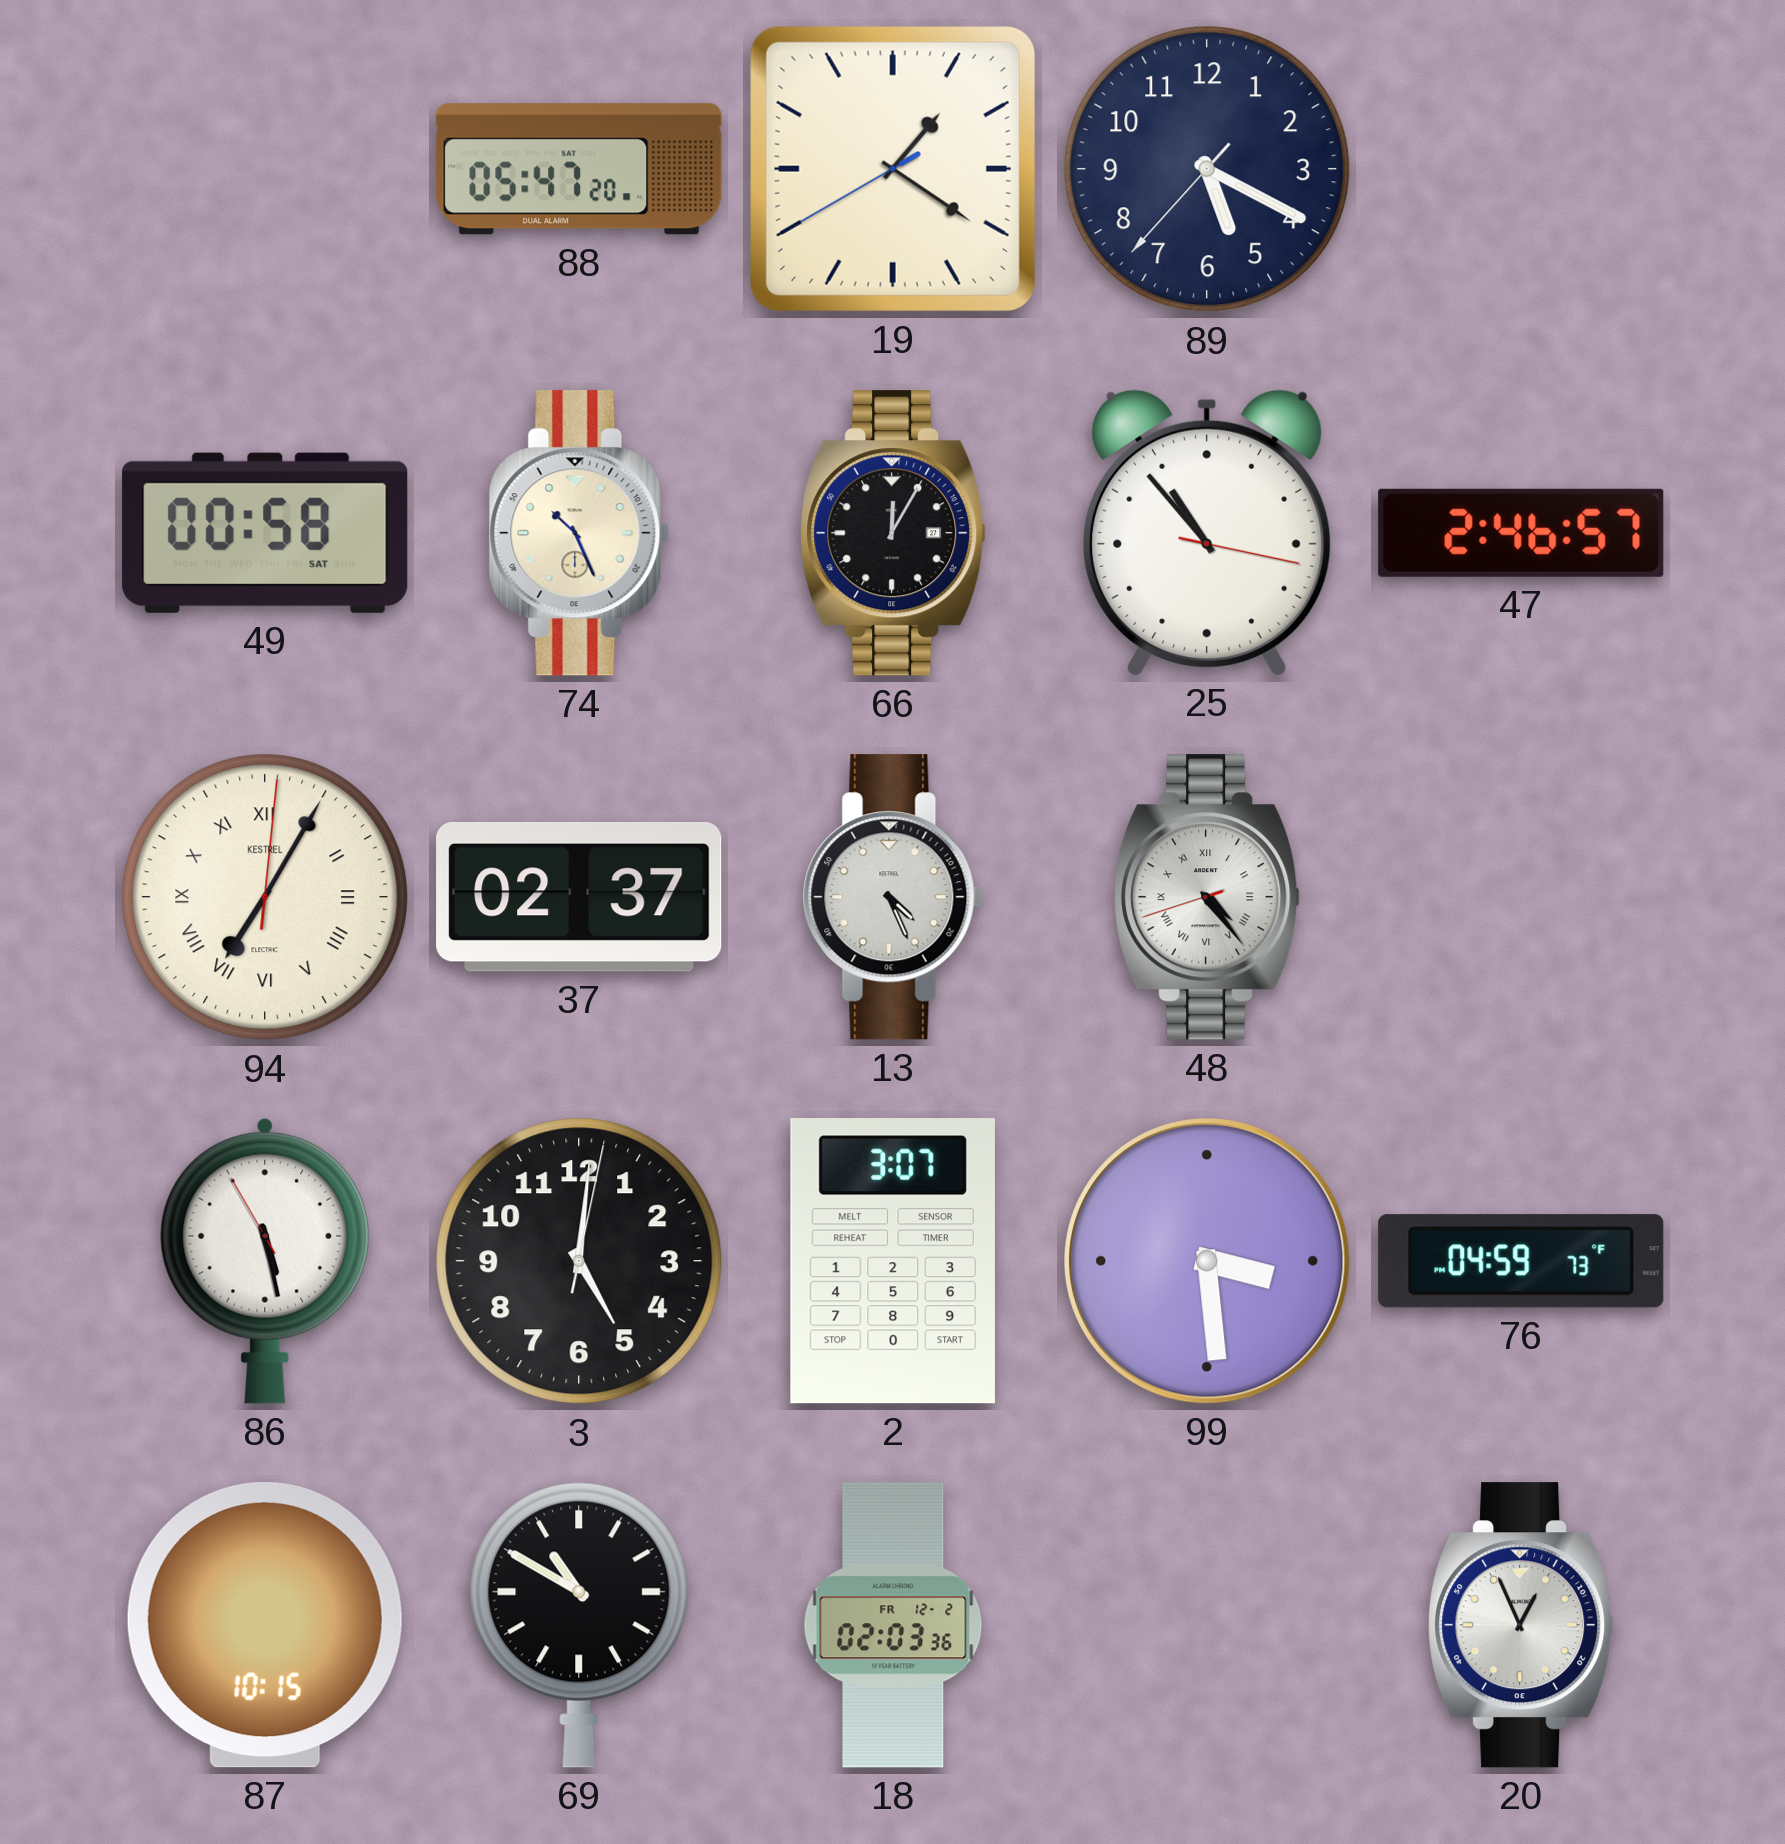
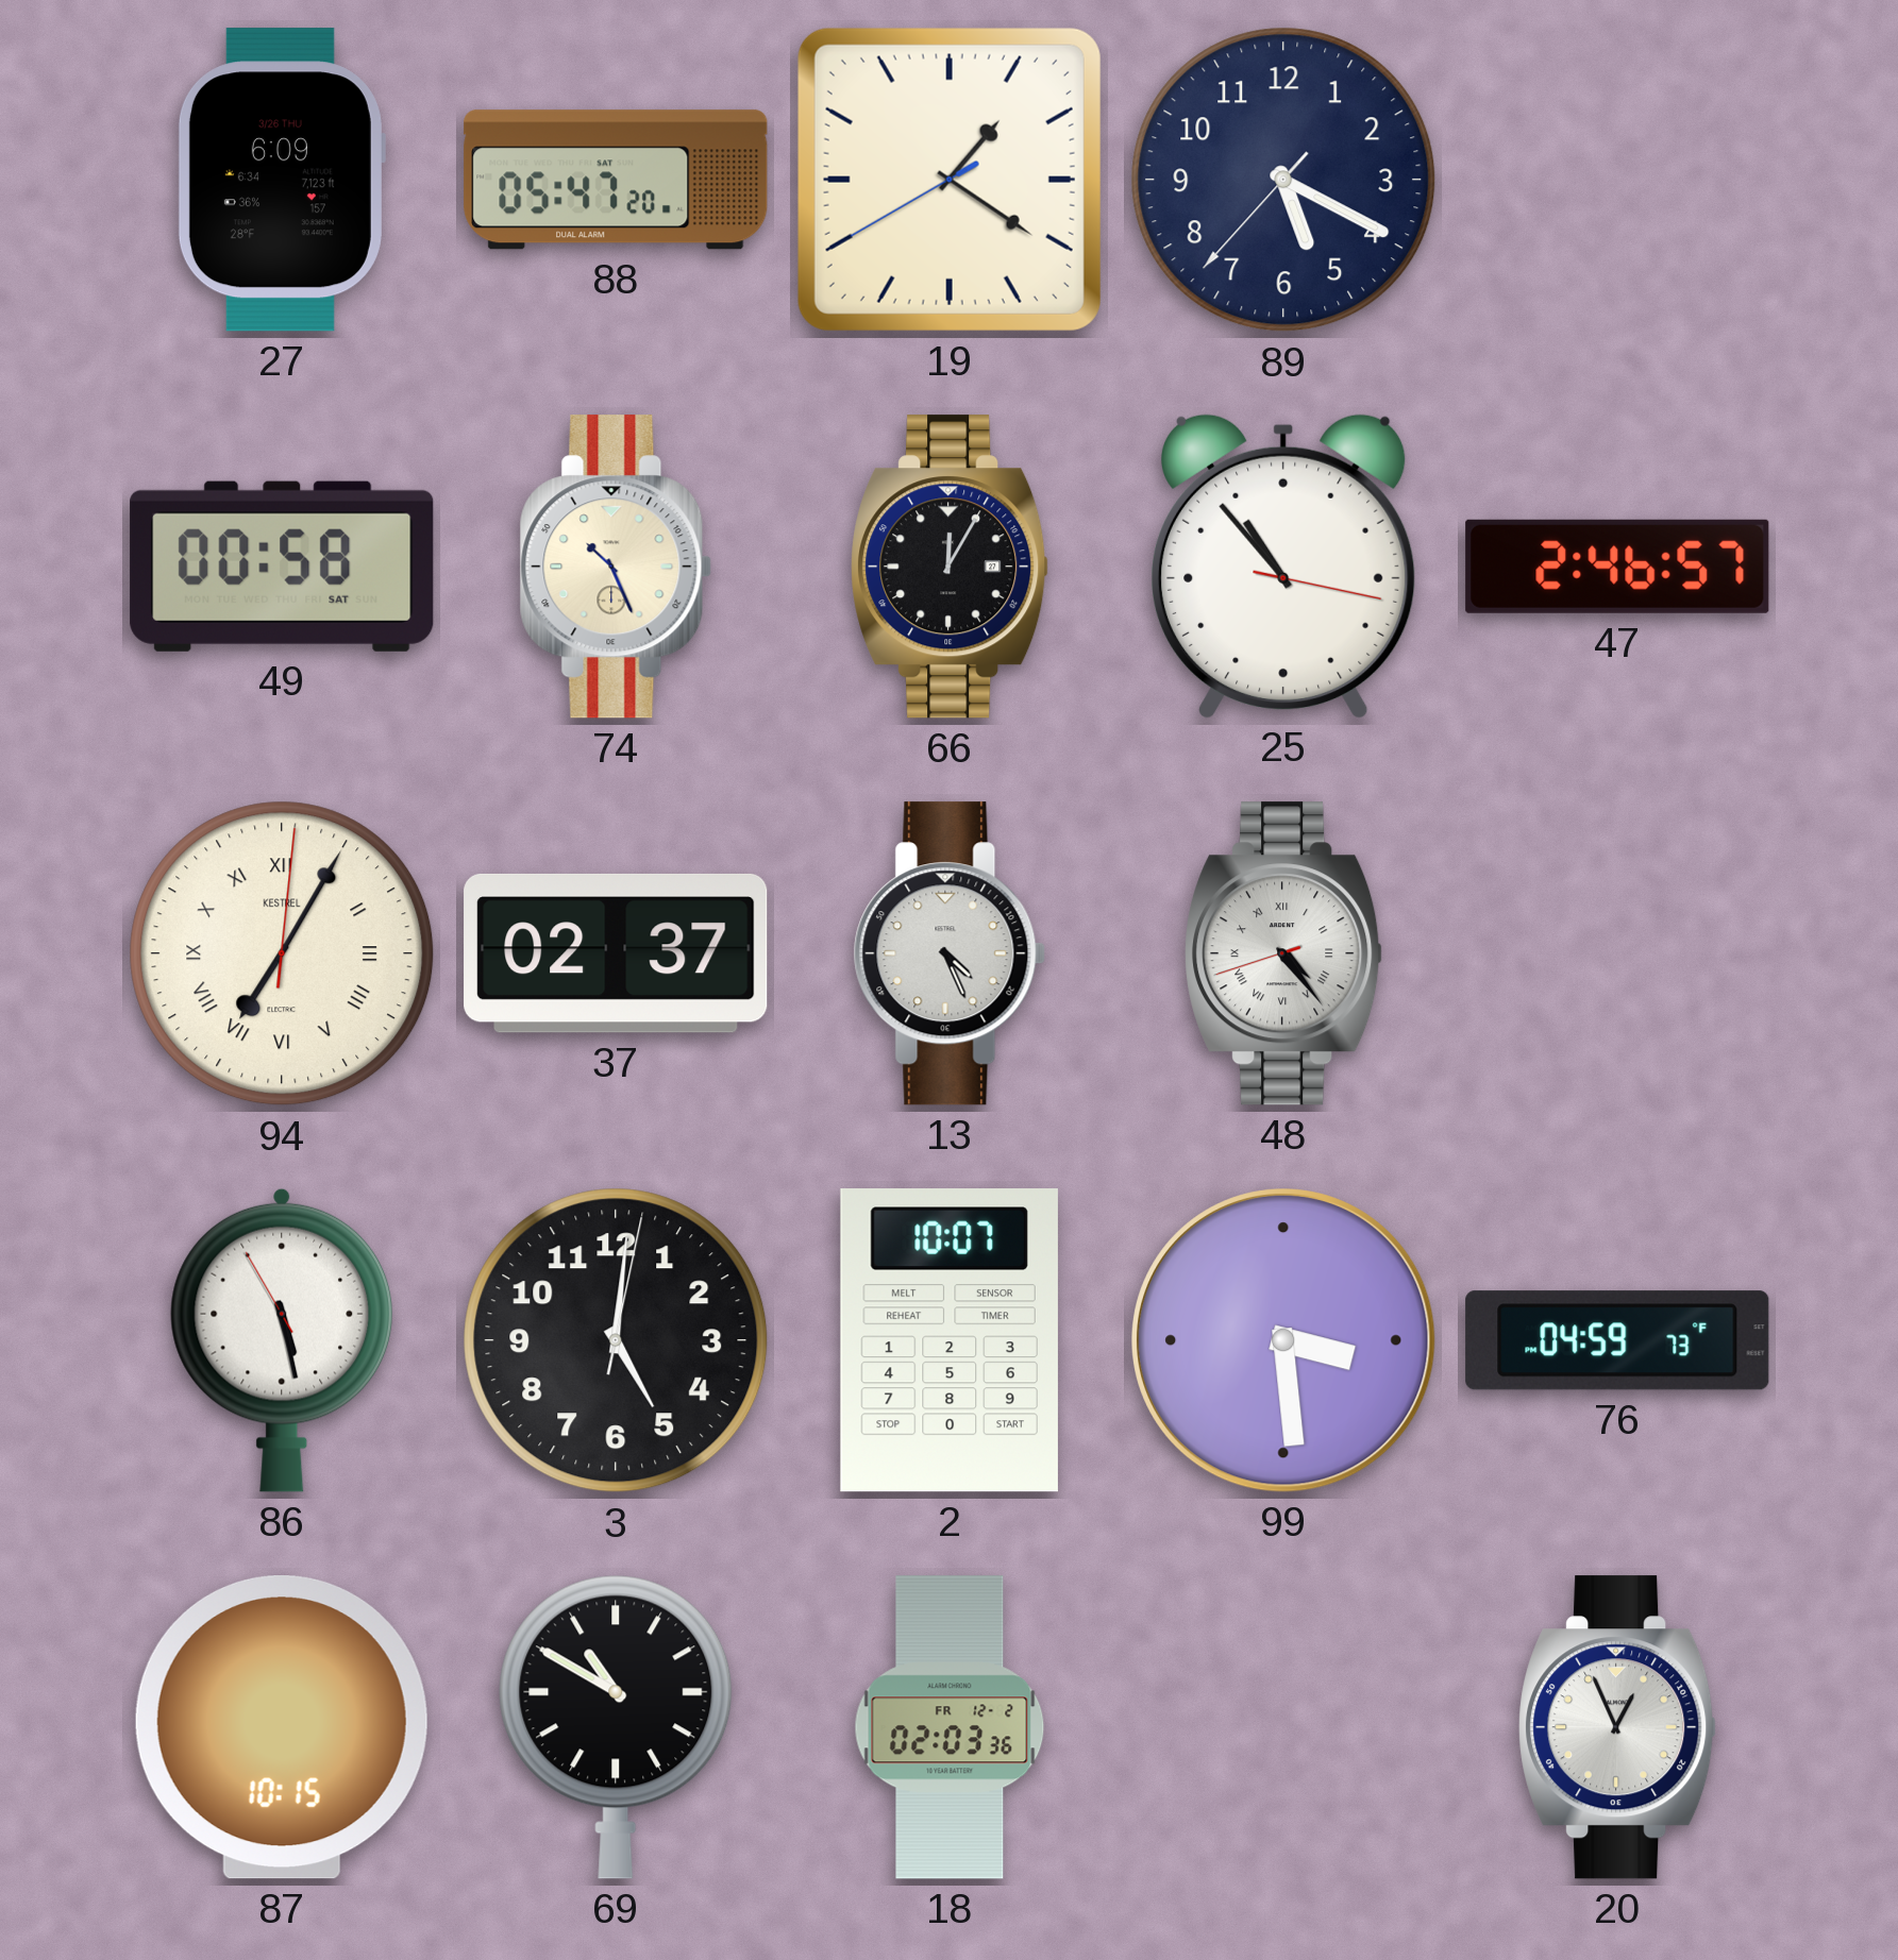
27: none -> 6:09
2: 3:07 -> 10:07
